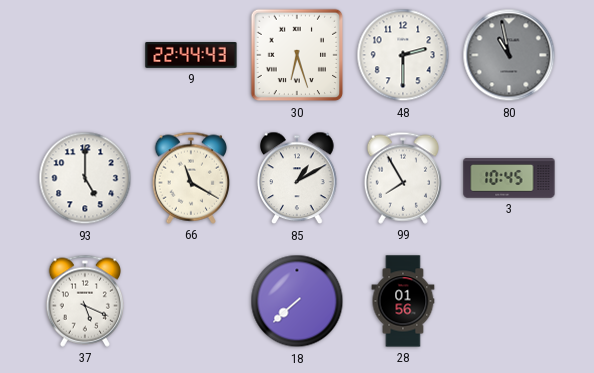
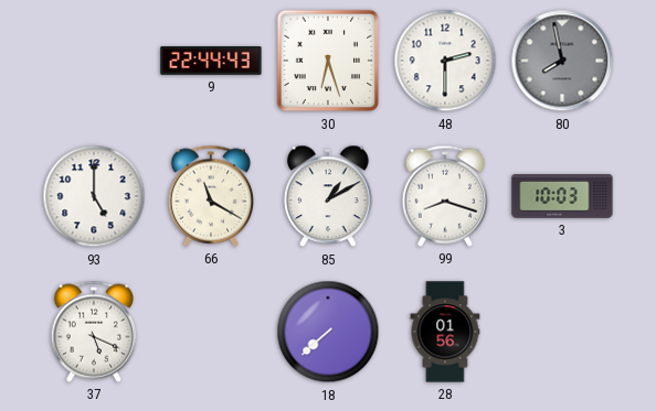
80: 10:58 -> 7:58
99: 7:55 -> 8:18
3: 10:45 -> 10:03
